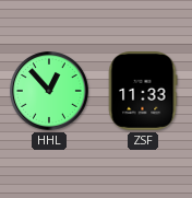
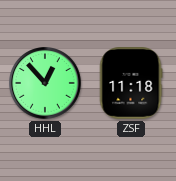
ZSF: 11:33 -> 11:18
